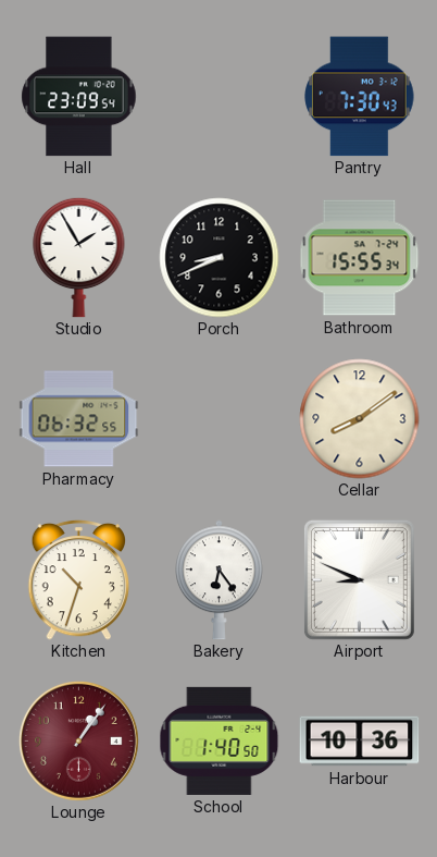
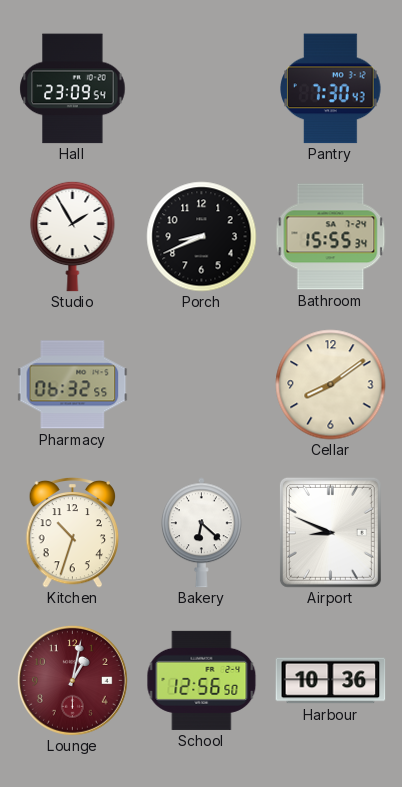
Bakery: 6:24 -> 6:22
Lounge: 1:06 -> 1:02
School: 1:40 -> 12:56
